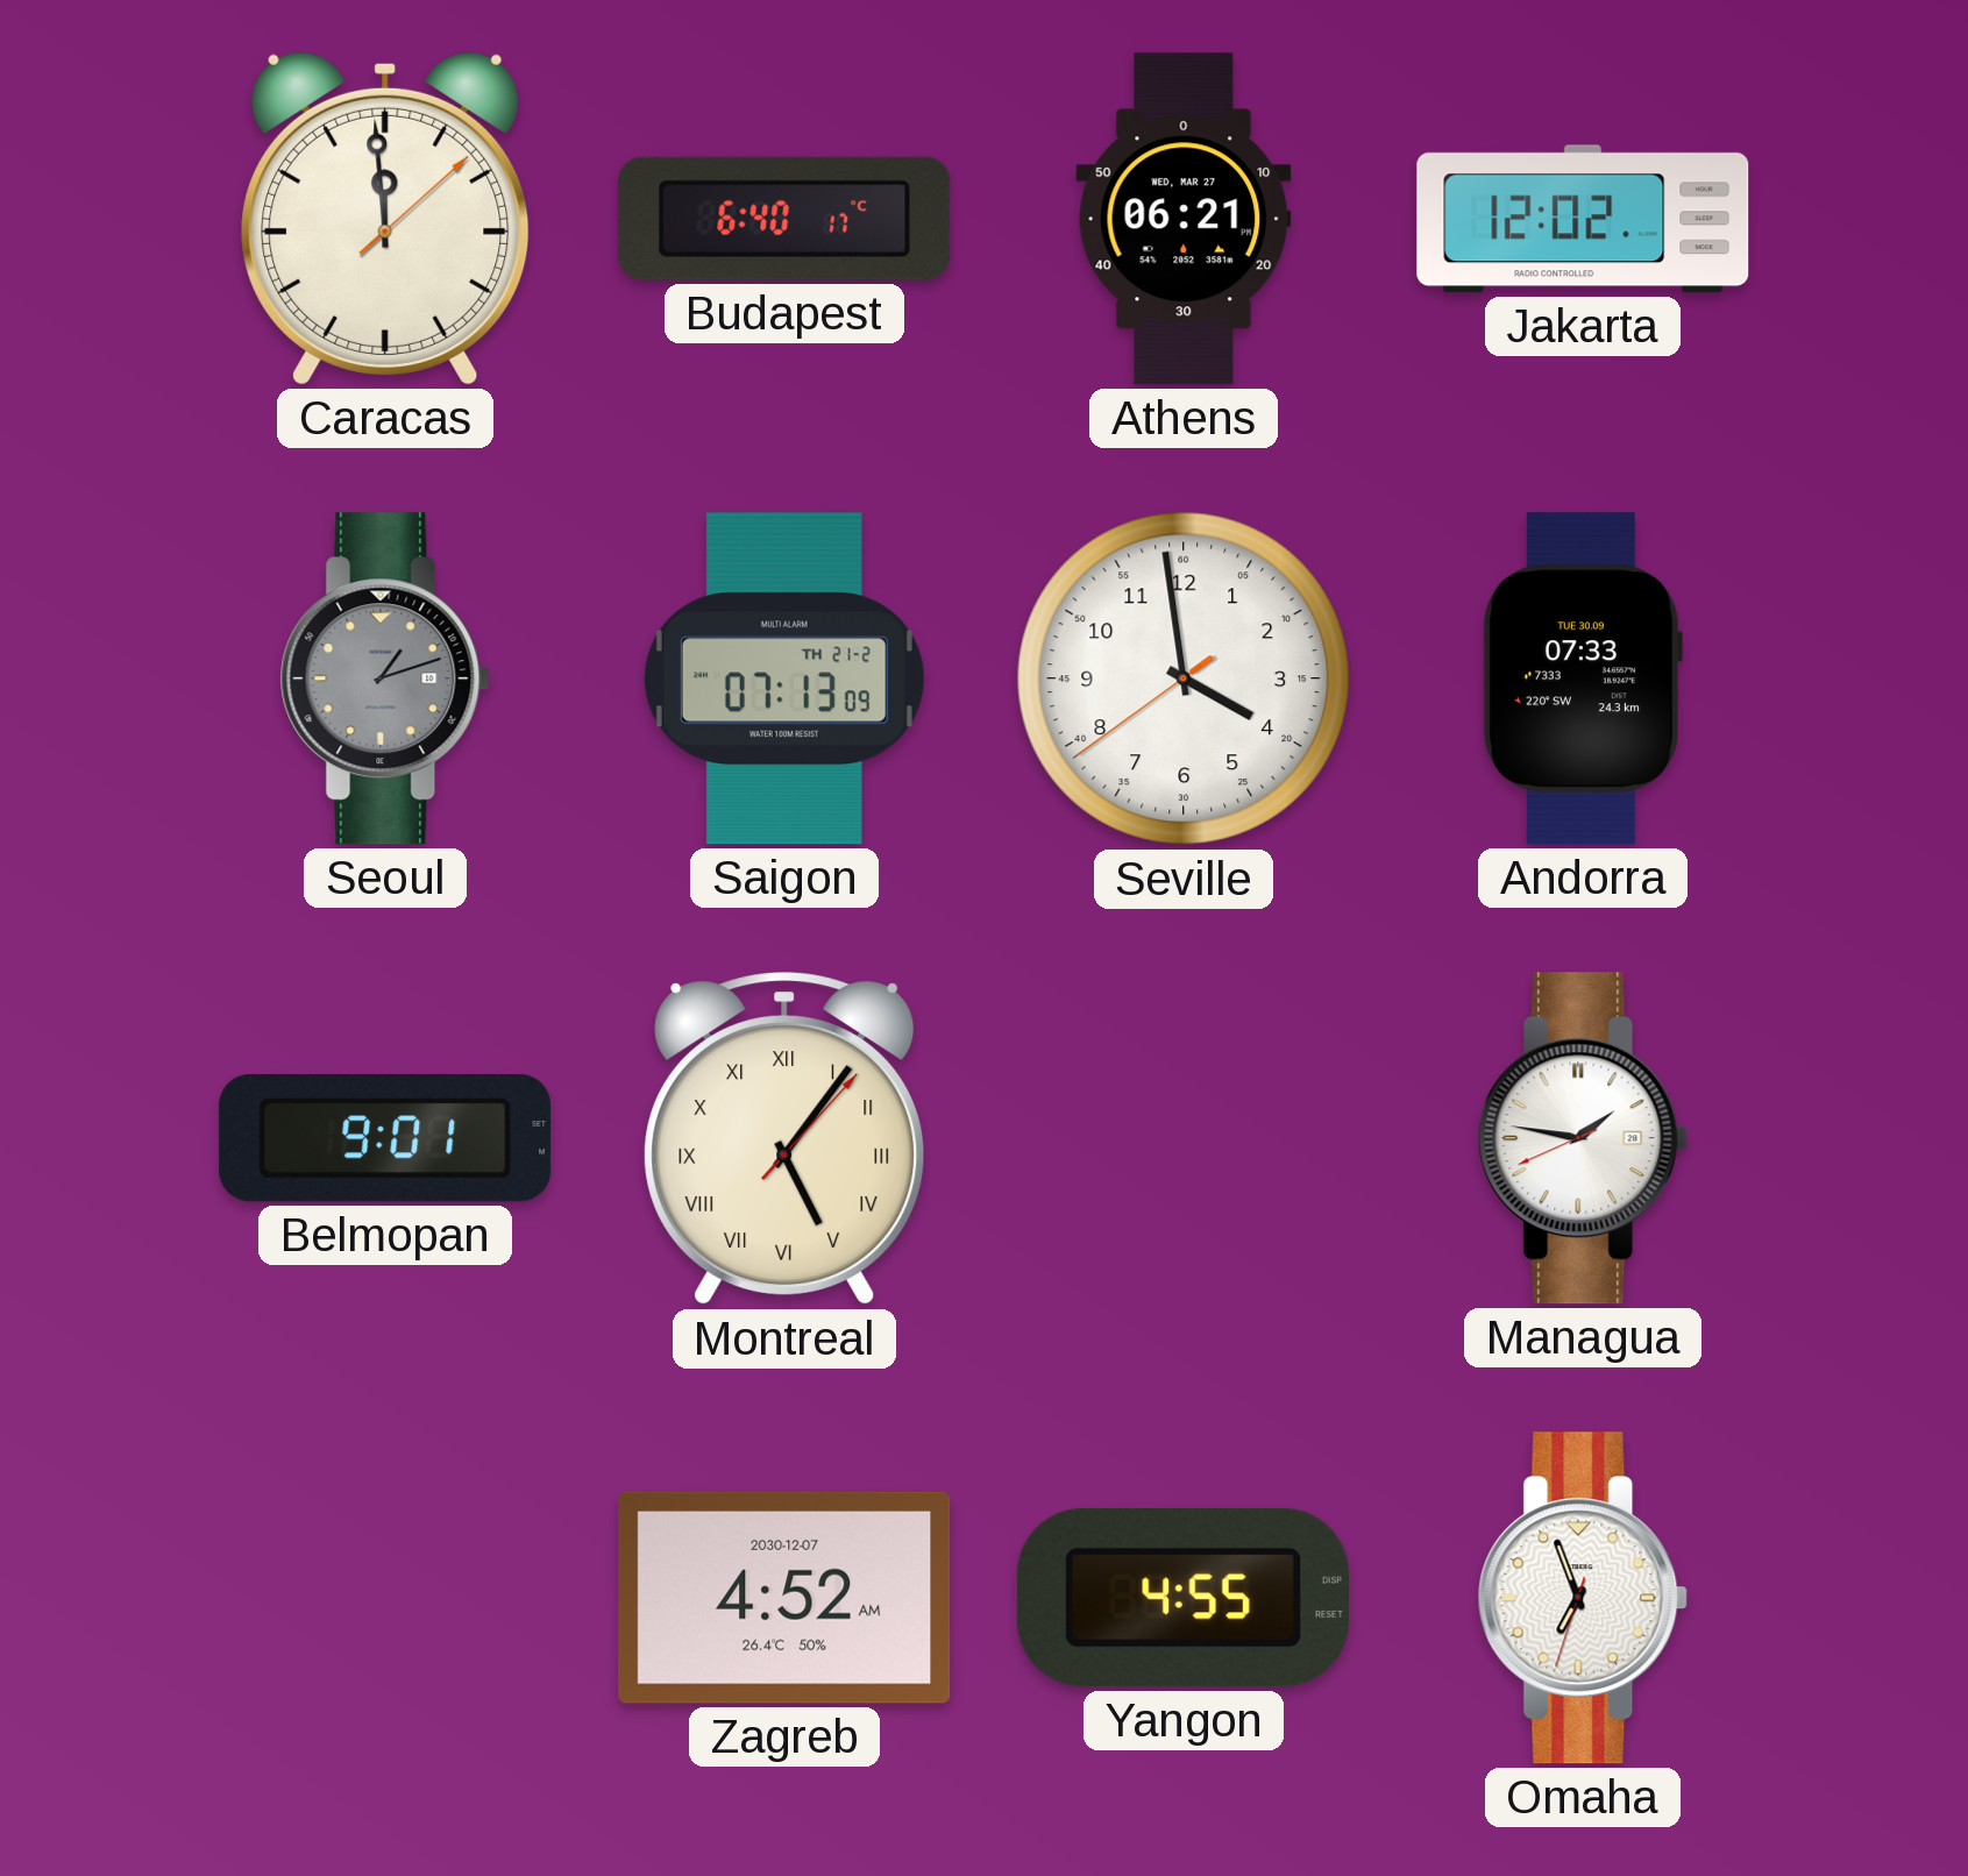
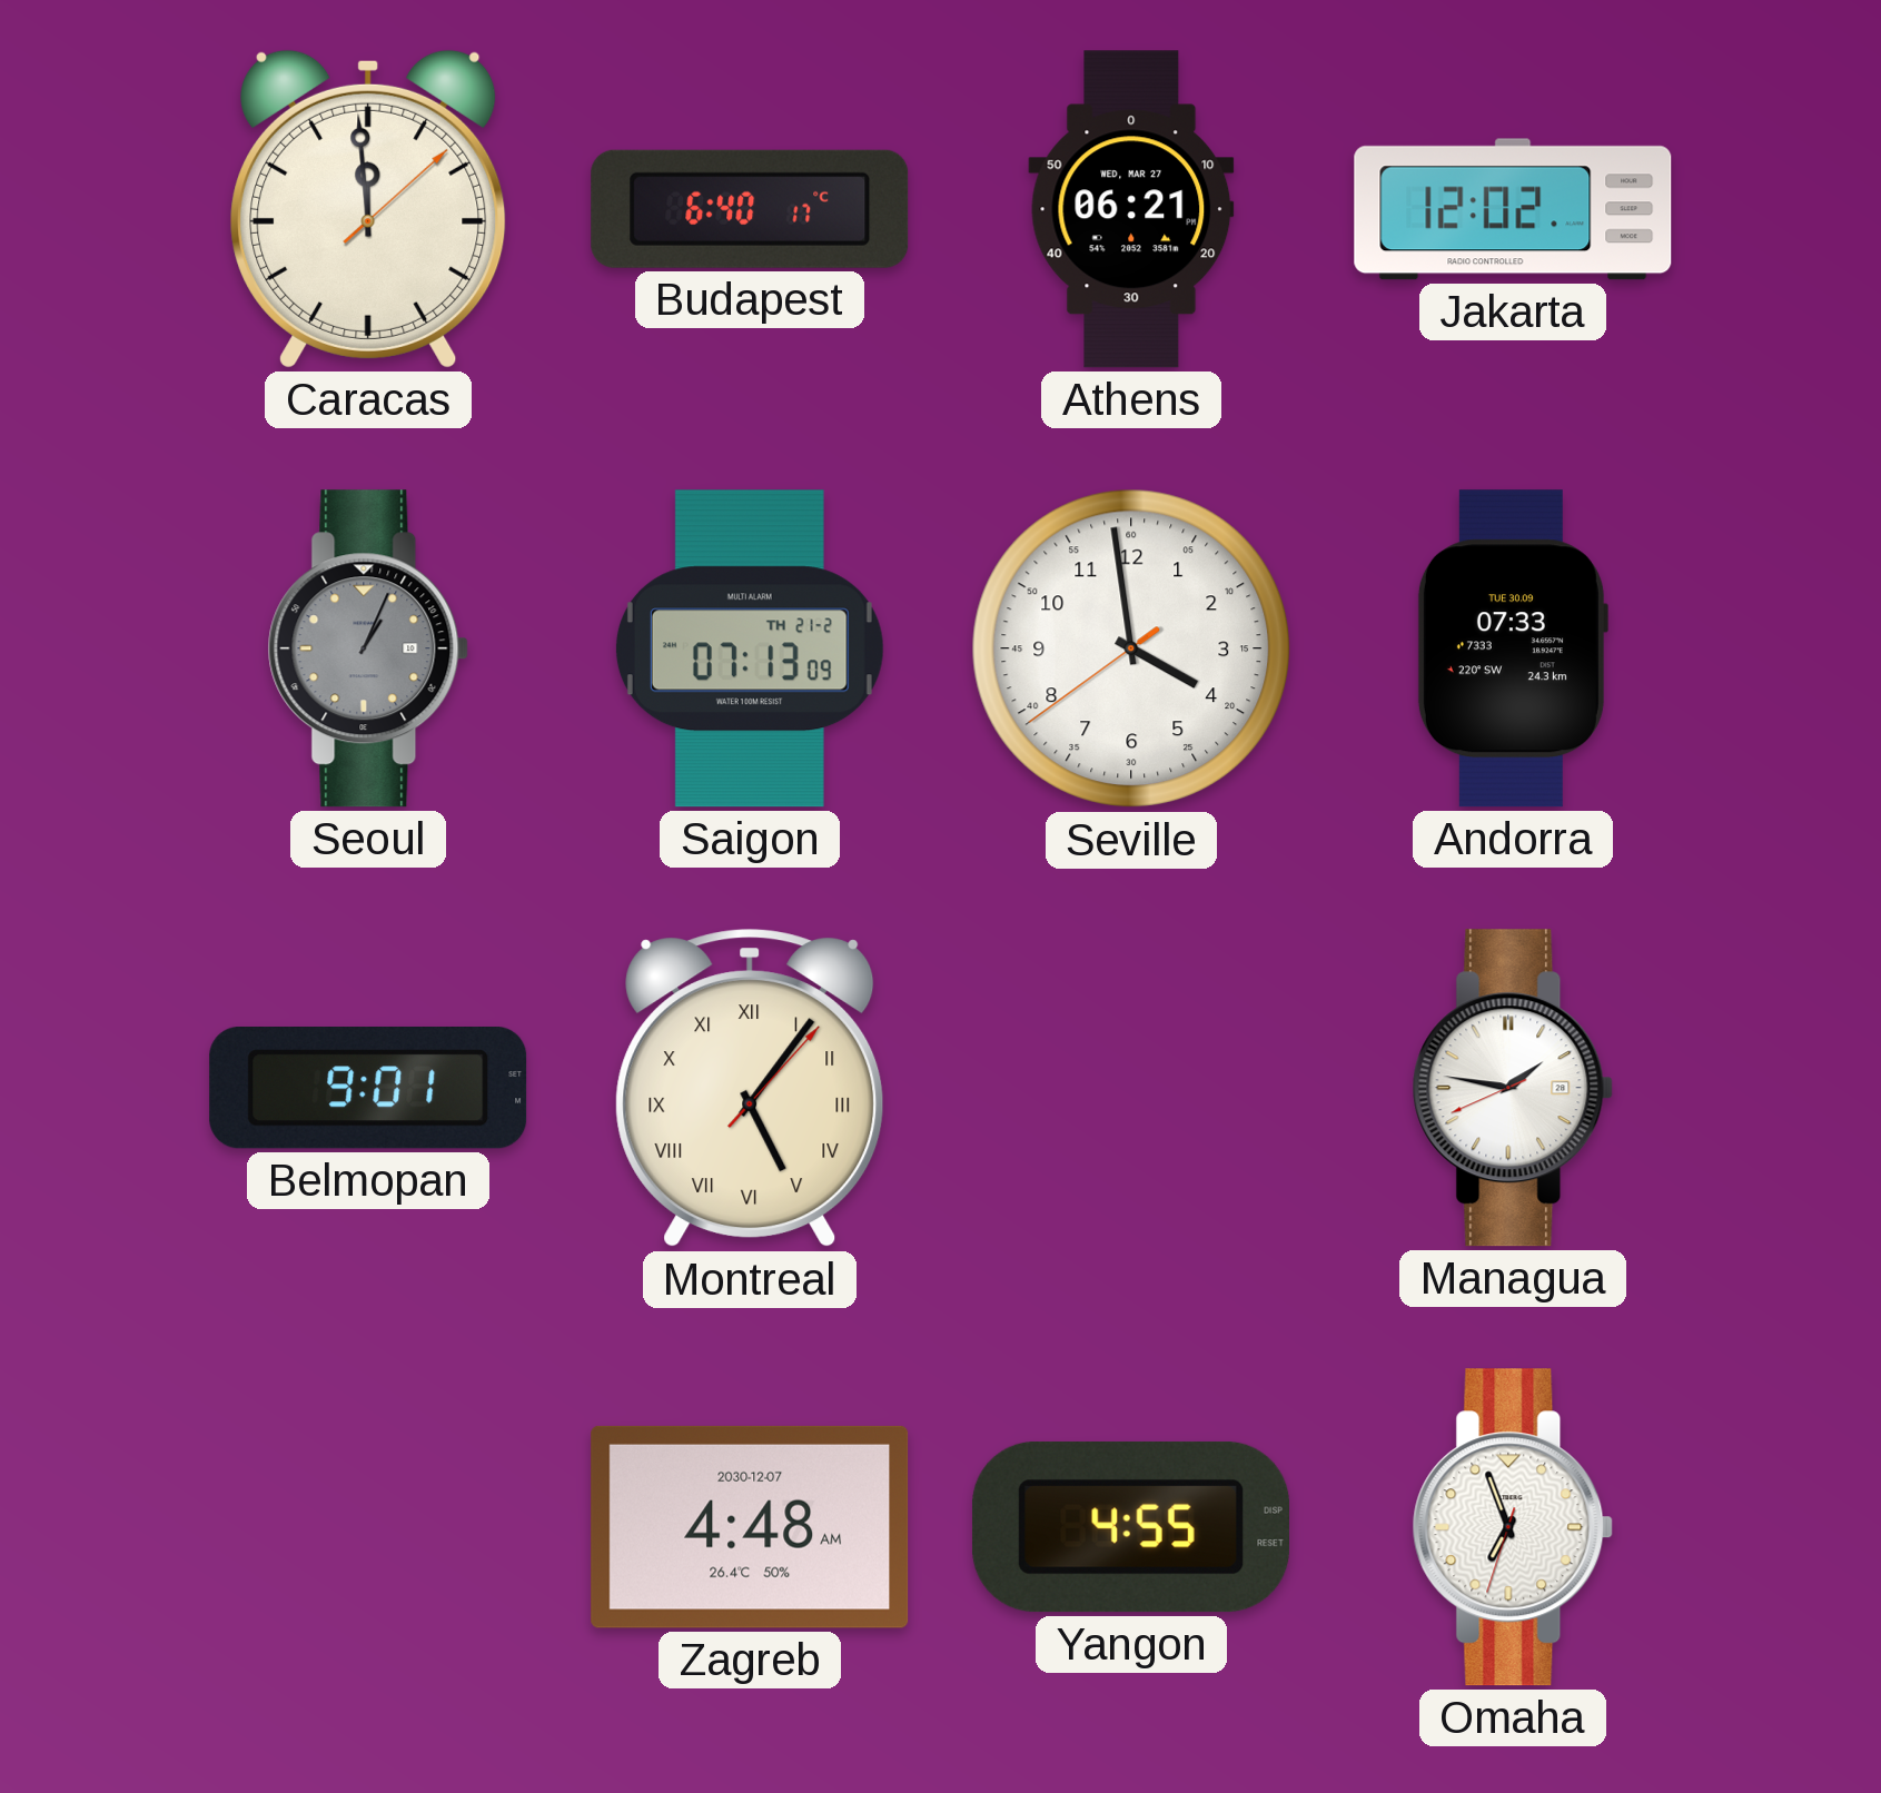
Seoul: 1:12 -> 1:04
Zagreb: 4:52 -> 4:48
